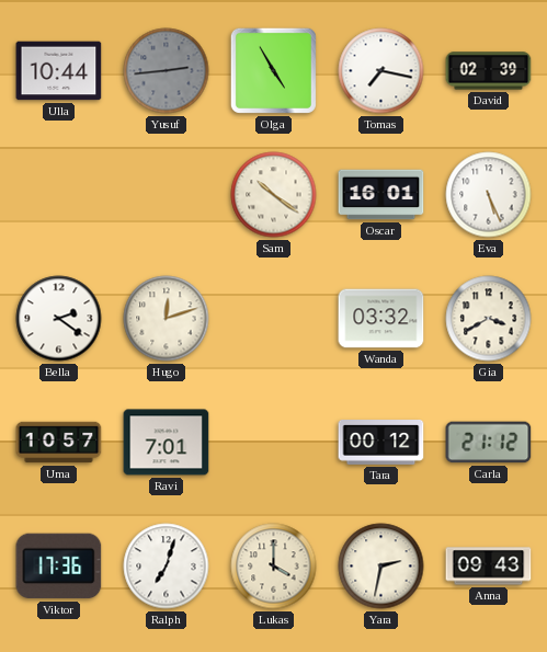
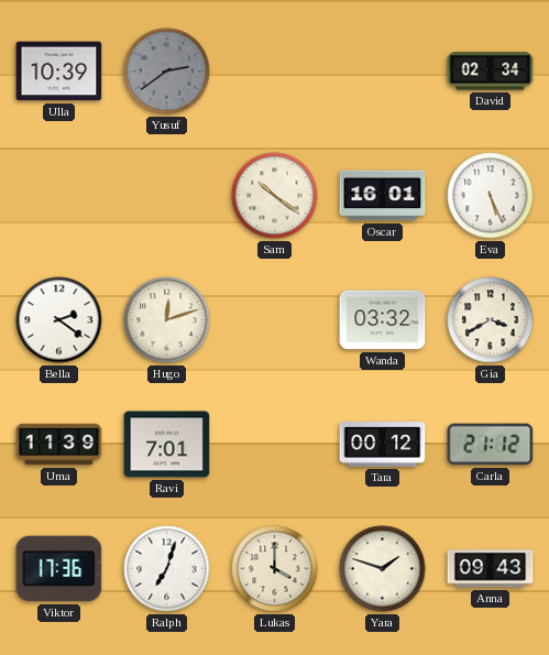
Ulla: 10:44 -> 10:39
Yusuf: 2:44 -> 2:39
Olga: 4:55 -> none
Tomas: 7:17 -> none
David: 02:39 -> 02:34
Uma: 10:57 -> 11:39
Yara: 2:32 -> 1:48
